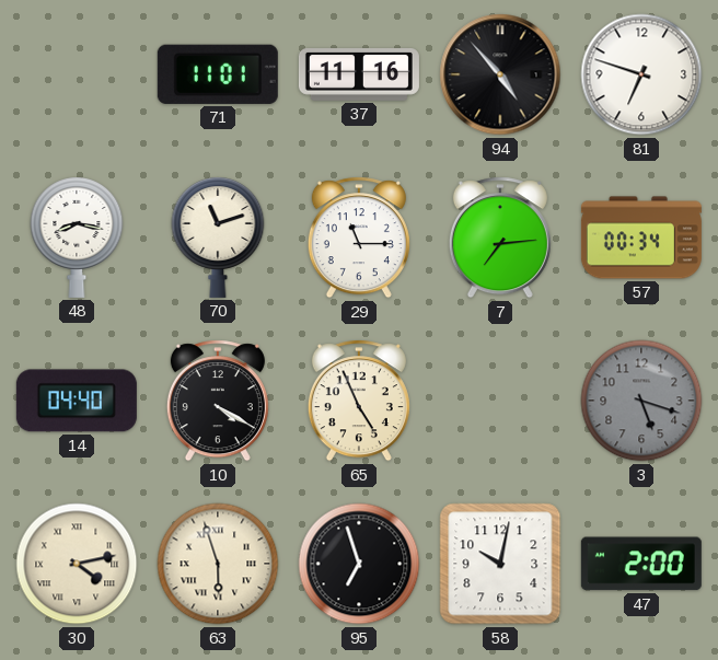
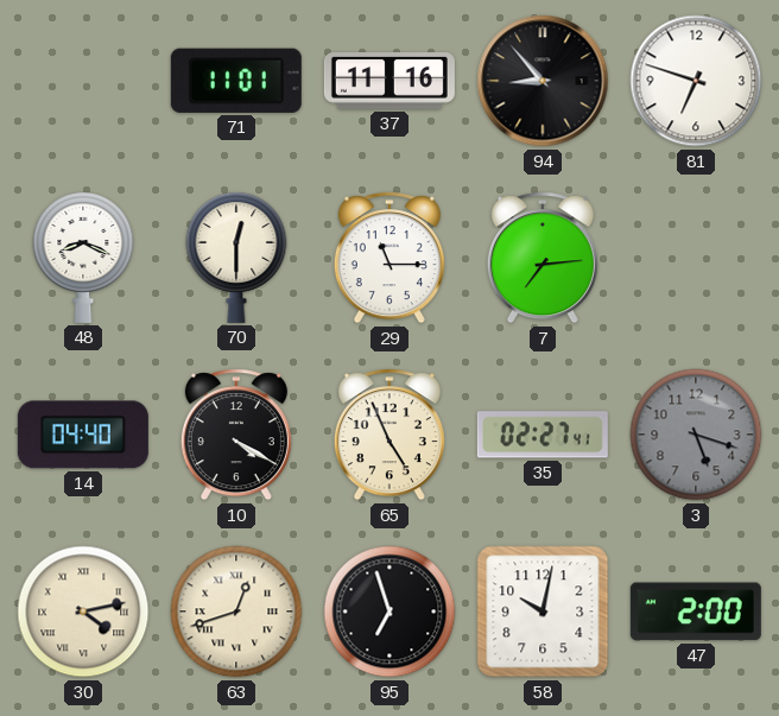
94: 4:53 -> 8:53
48: 8:17 -> 8:19
70: 11:12 -> 12:30
57: 00:34 -> none
35: none -> 02:27
63: 5:57 -> 12:42
